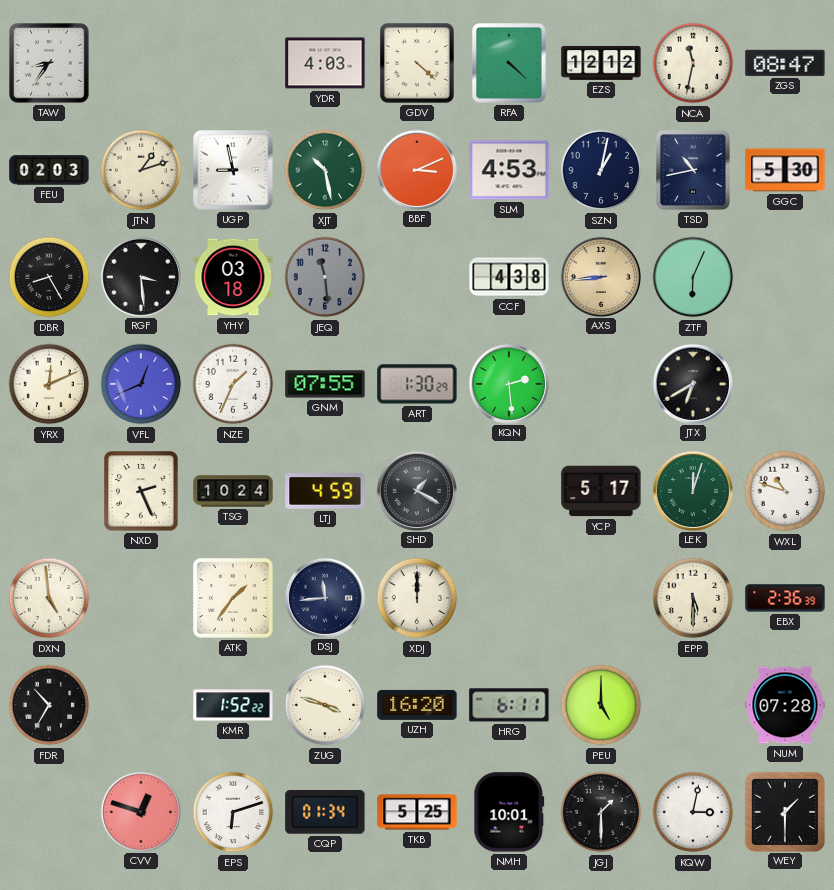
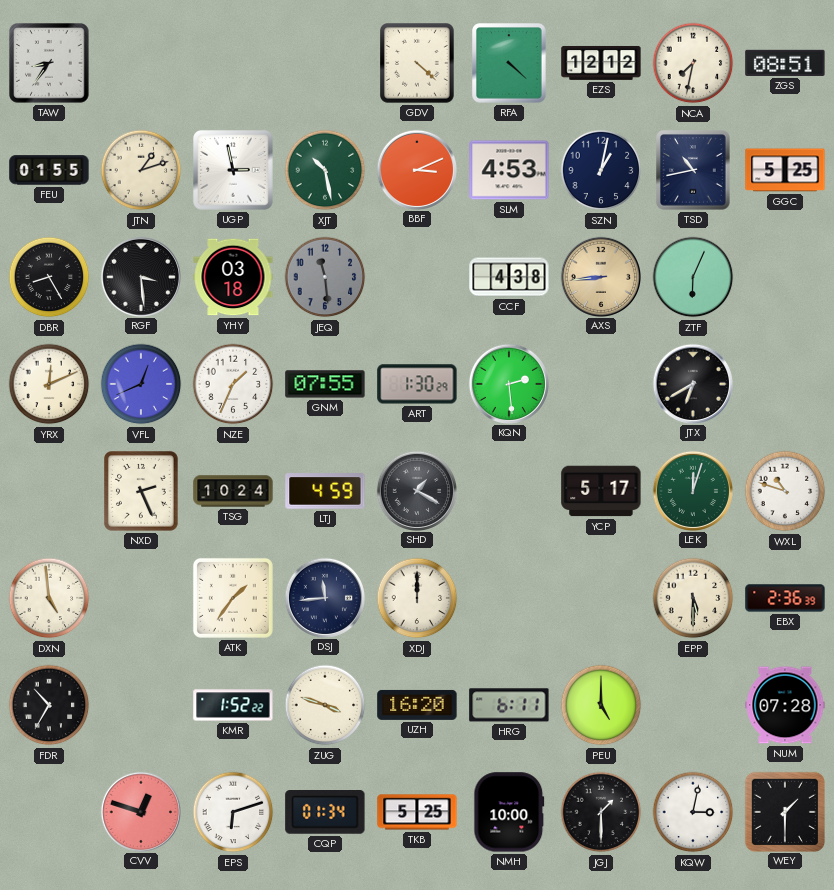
YDR: 4:03 -> none
NCA: 11:32 -> 7:32
ZGS: 08:47 -> 08:51
FEU: 02:03 -> 01:55
UGP: 8:58 -> 2:58
GGC: 5:30 -> 5:25
NMH: 10:01 -> 10:00
